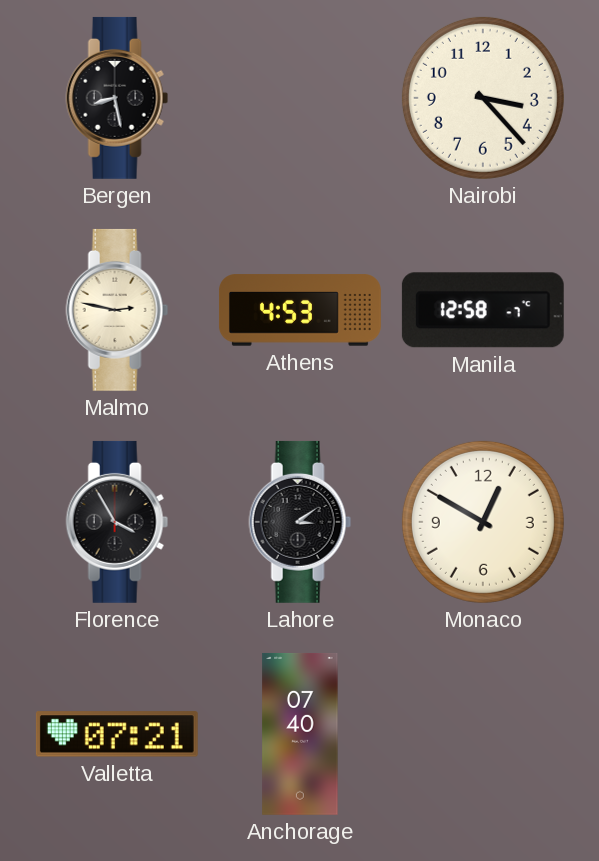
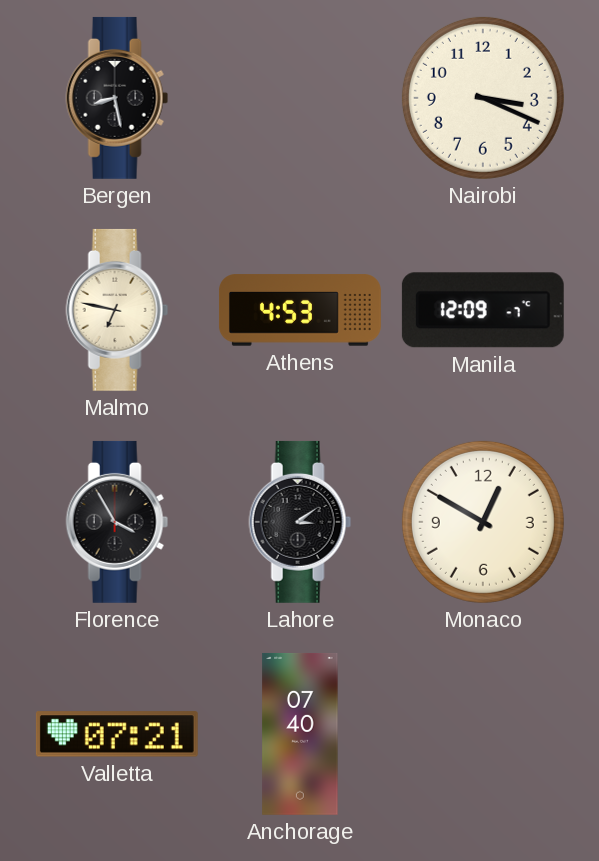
Nairobi: 3:23 -> 3:19
Malmo: 2:47 -> 6:47
Manila: 12:58 -> 12:09
